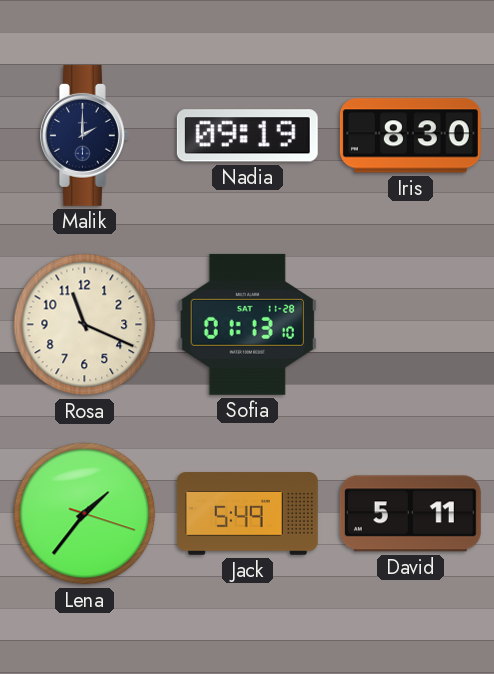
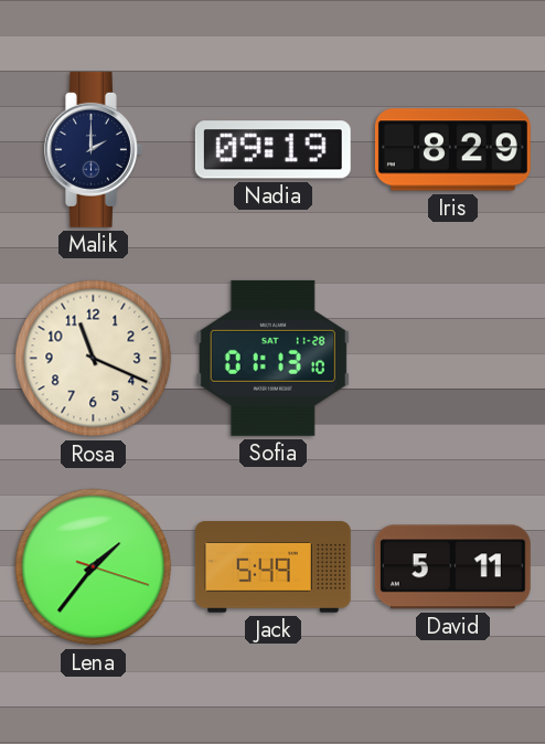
Iris: 8:30 -> 8:29
